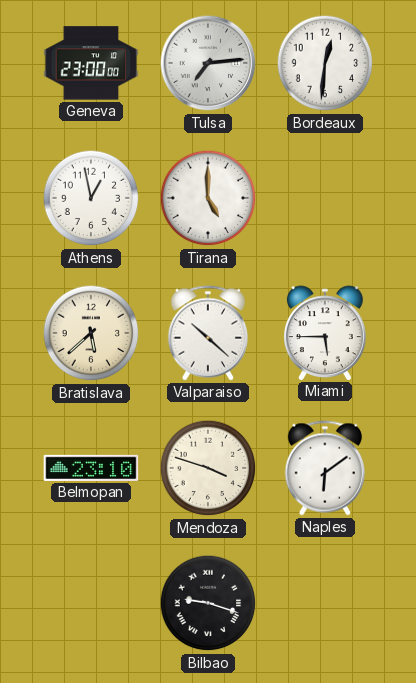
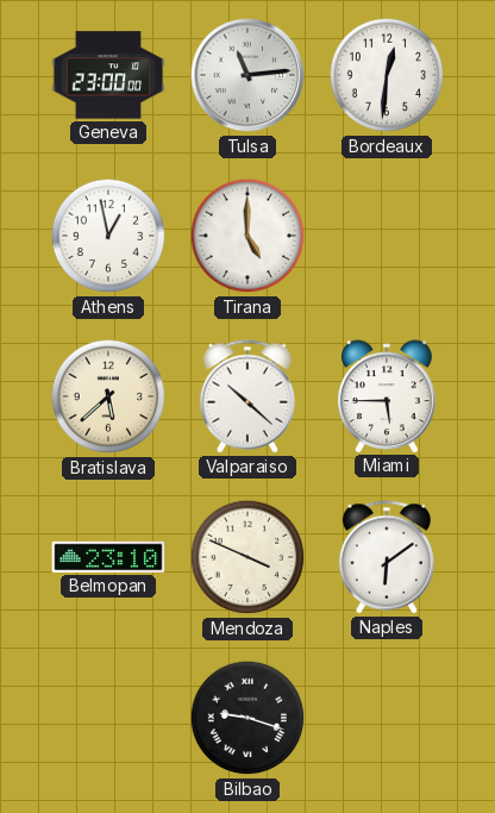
Tulsa: 7:14 -> 11:14
Mendoza: 3:48 -> 3:49
